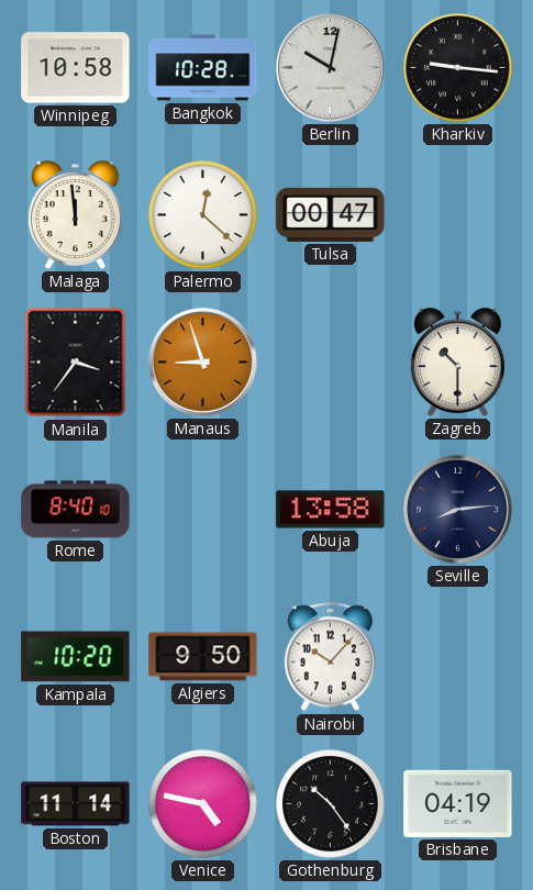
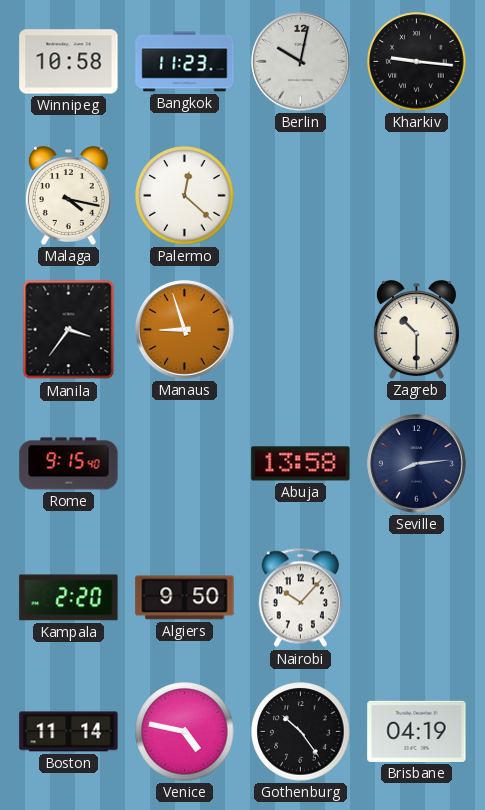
Bangkok: 10:28 -> 11:23
Malaga: 11:59 -> 4:17
Tulsa: 00:47 -> none
Rome: 8:40 -> 9:15
Kampala: 10:20 -> 2:20
